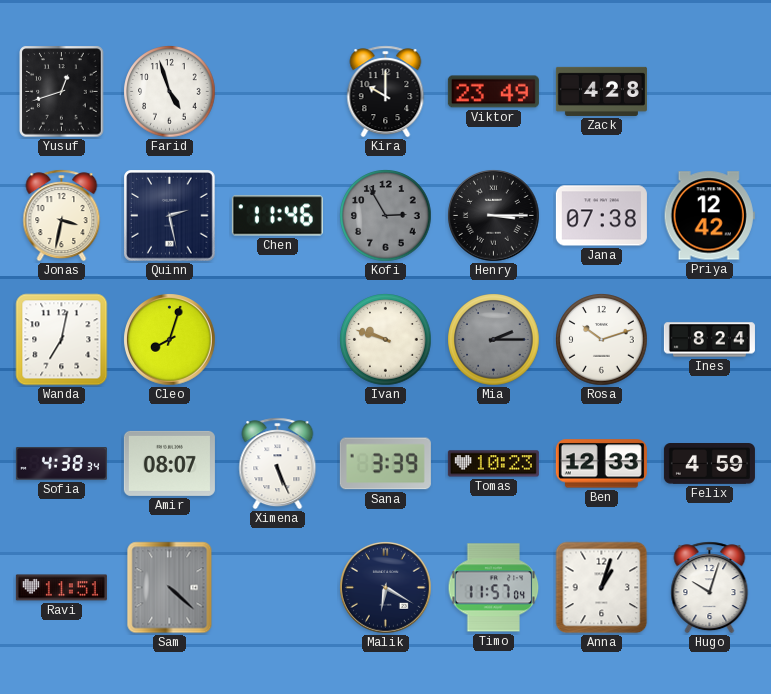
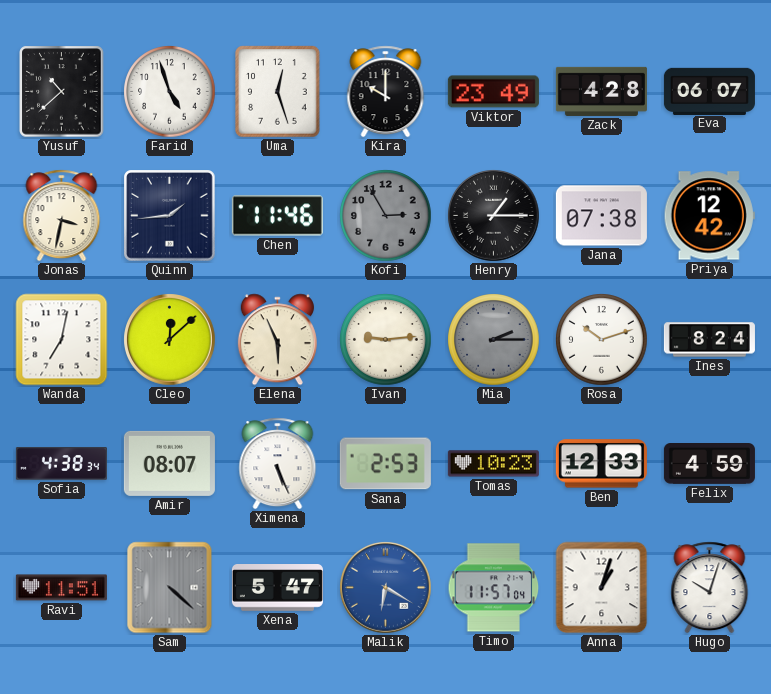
Yusuf: 12:42 -> 10:38
Uma: none -> 12:27
Eva: none -> 06:07
Quinn: 2:28 -> 1:44
Henry: 3:15 -> 1:15
Cleo: 8:03 -> 12:08
Elena: none -> 5:56
Ivan: 9:48 -> 9:14
Sana: 3:39 -> 2:53
Xena: none -> 5:47
Malik dial: navy -> blue
